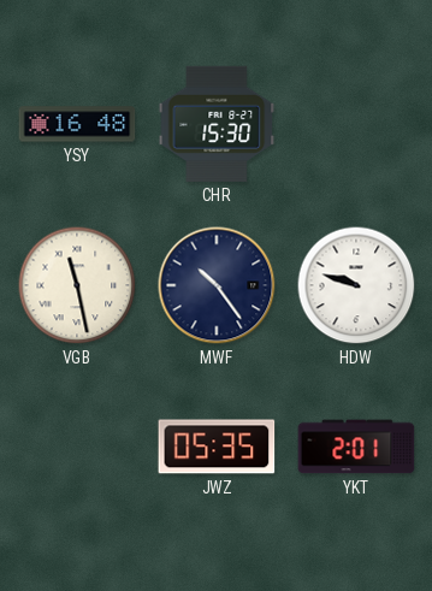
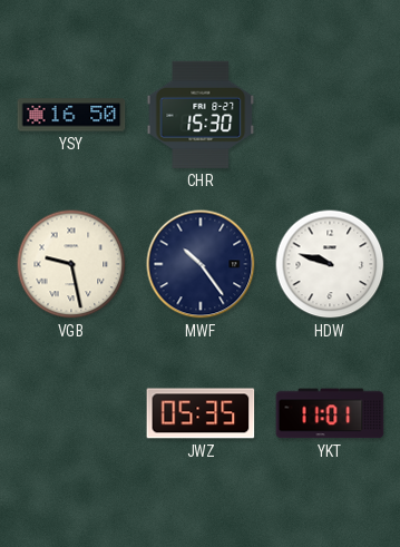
YSY: 16:48 -> 16:50
VGB: 11:28 -> 9:28
YKT: 2:01 -> 11:01
